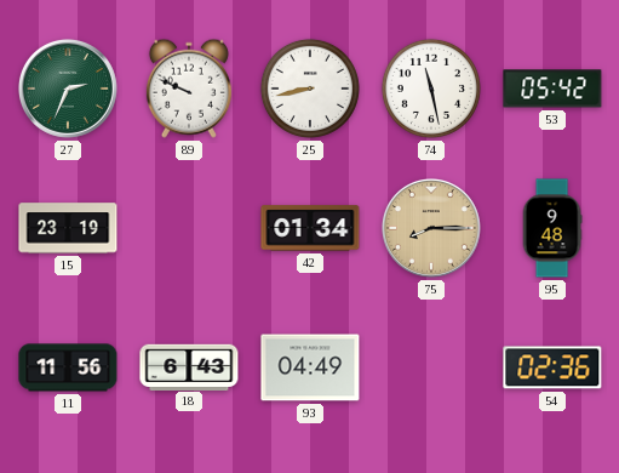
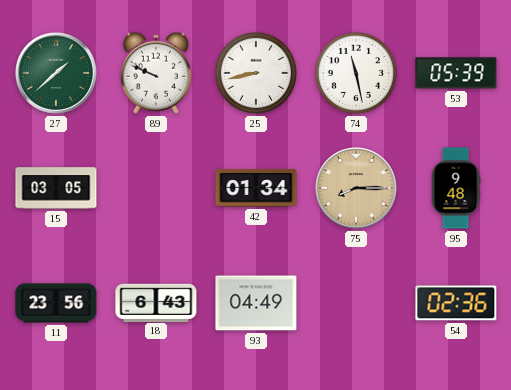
27: 2:34 -> 1:38
53: 05:42 -> 05:39
15: 23:19 -> 03:05
11: 11:56 -> 23:56
